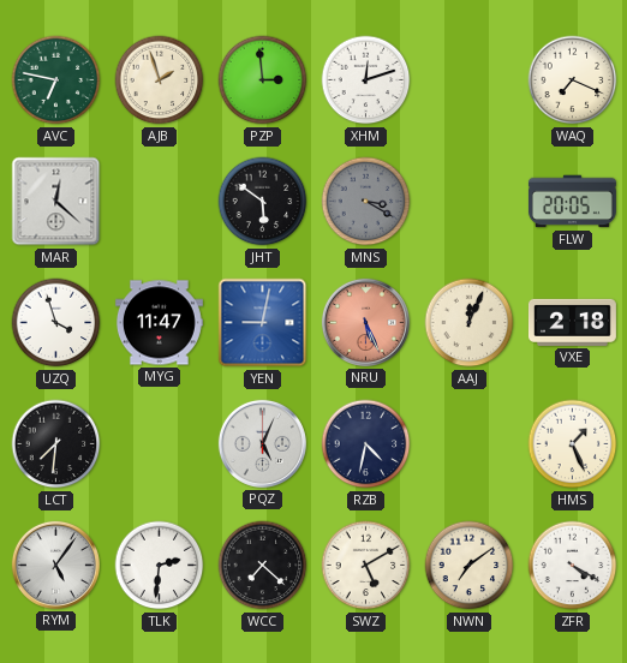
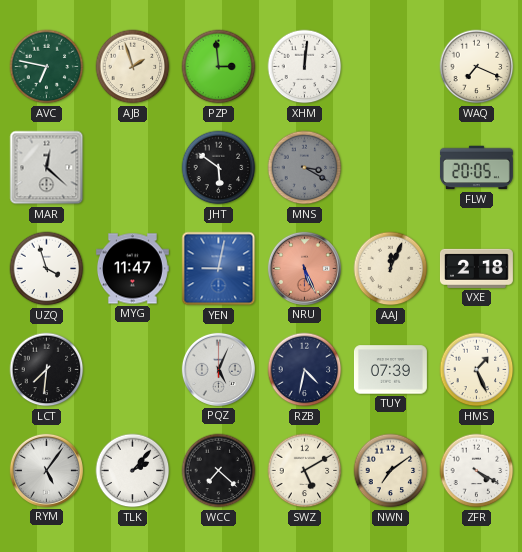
XHM: 12:12 -> 12:01
TUY: none -> 07:39
TLK: 2:31 -> 2:07
